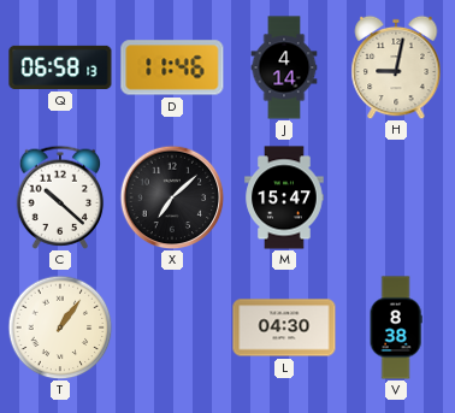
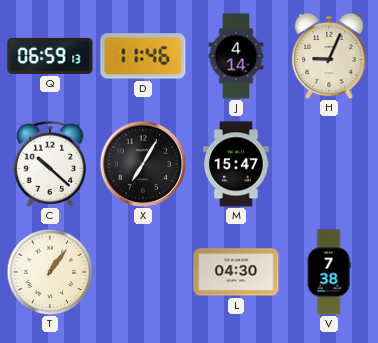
Q: 06:58 -> 06:59
H: 9:02 -> 9:04
X: 7:08 -> 7:05
V: 8:38 -> 7:38
